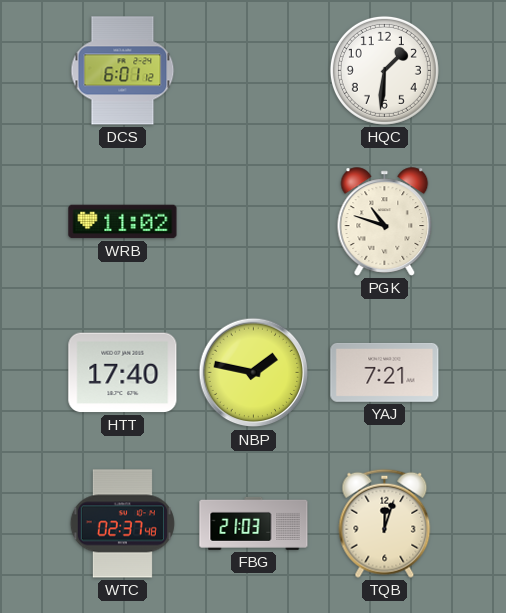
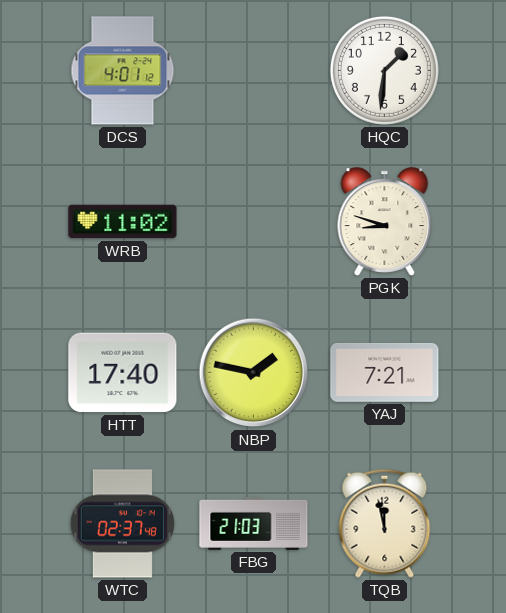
DCS: 6:01 -> 4:01
PGK: 10:48 -> 8:48
TQB: 12:03 -> 11:58
